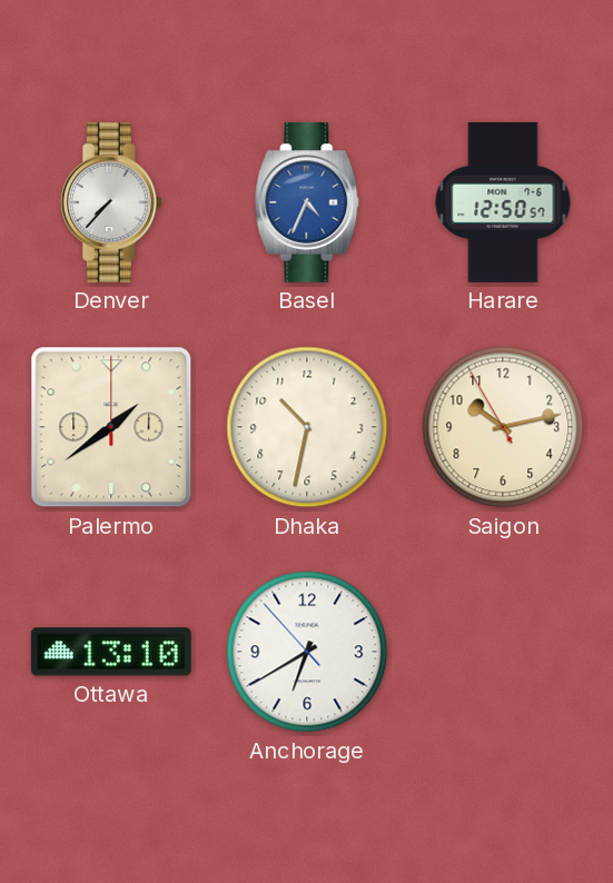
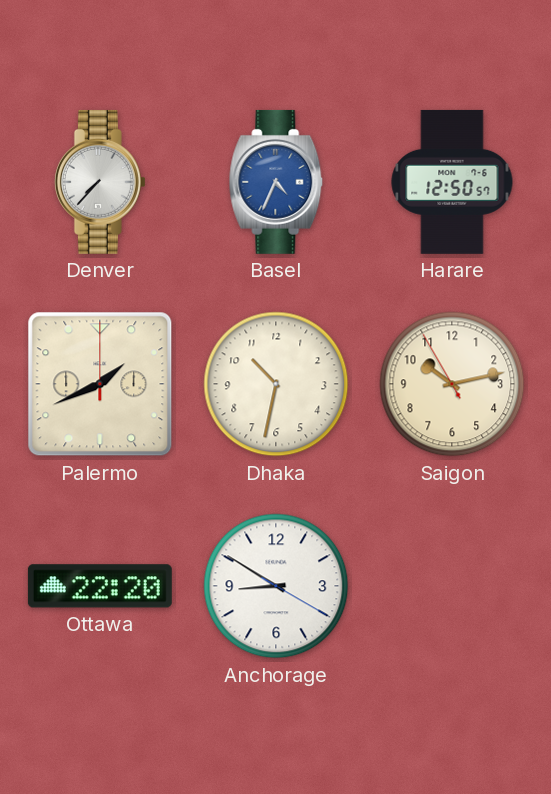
Palermo: 1:39 -> 1:41
Ottawa: 13:10 -> 22:20
Anchorage: 6:39 -> 8:50
